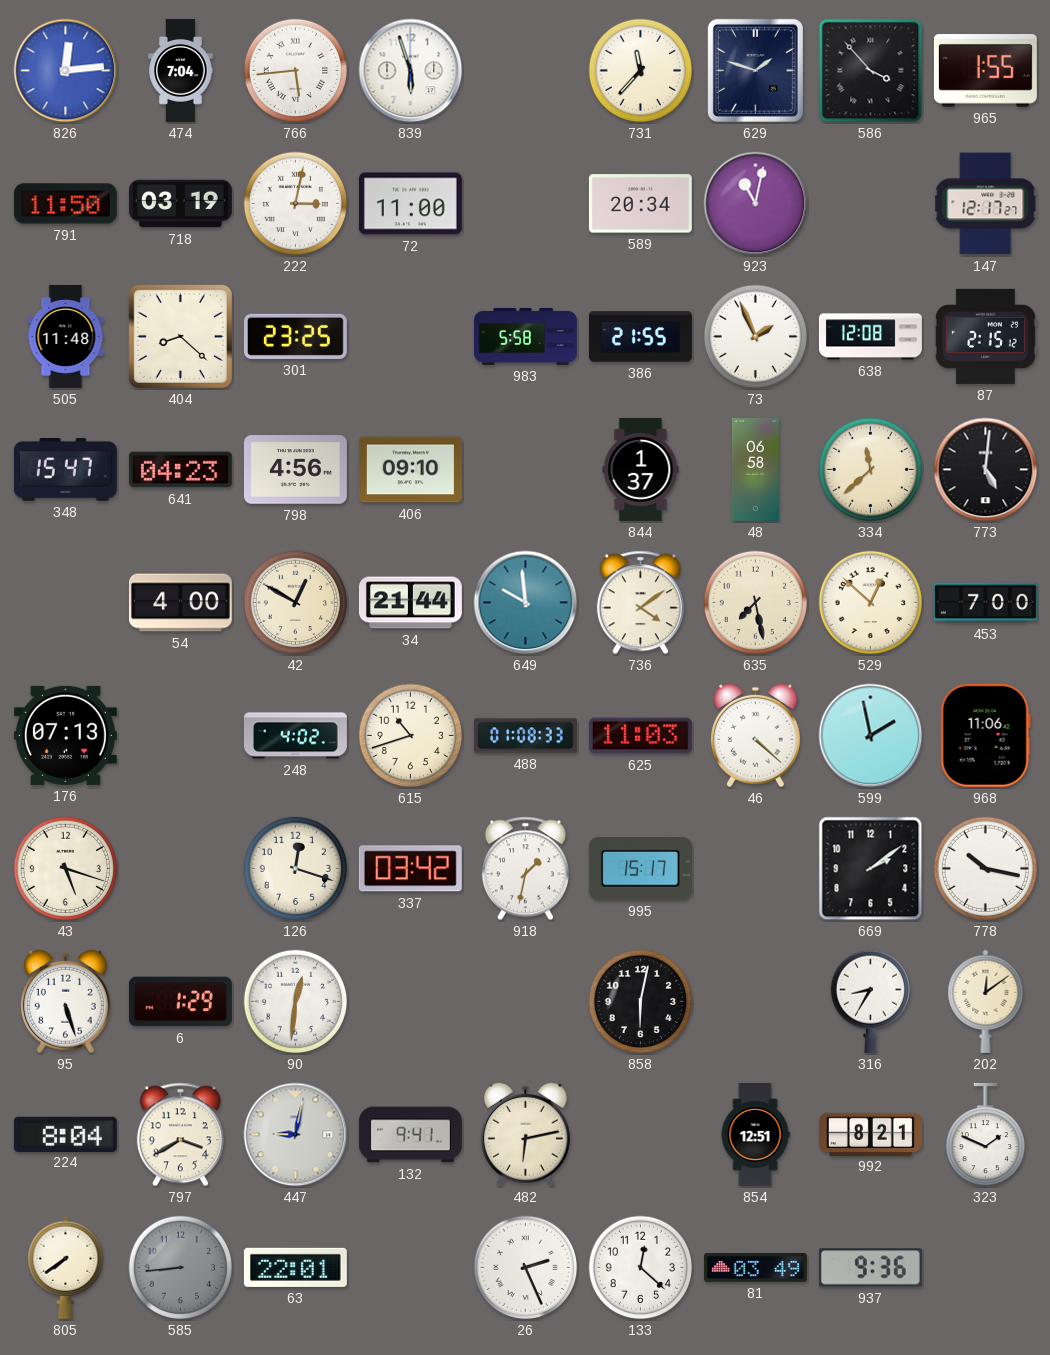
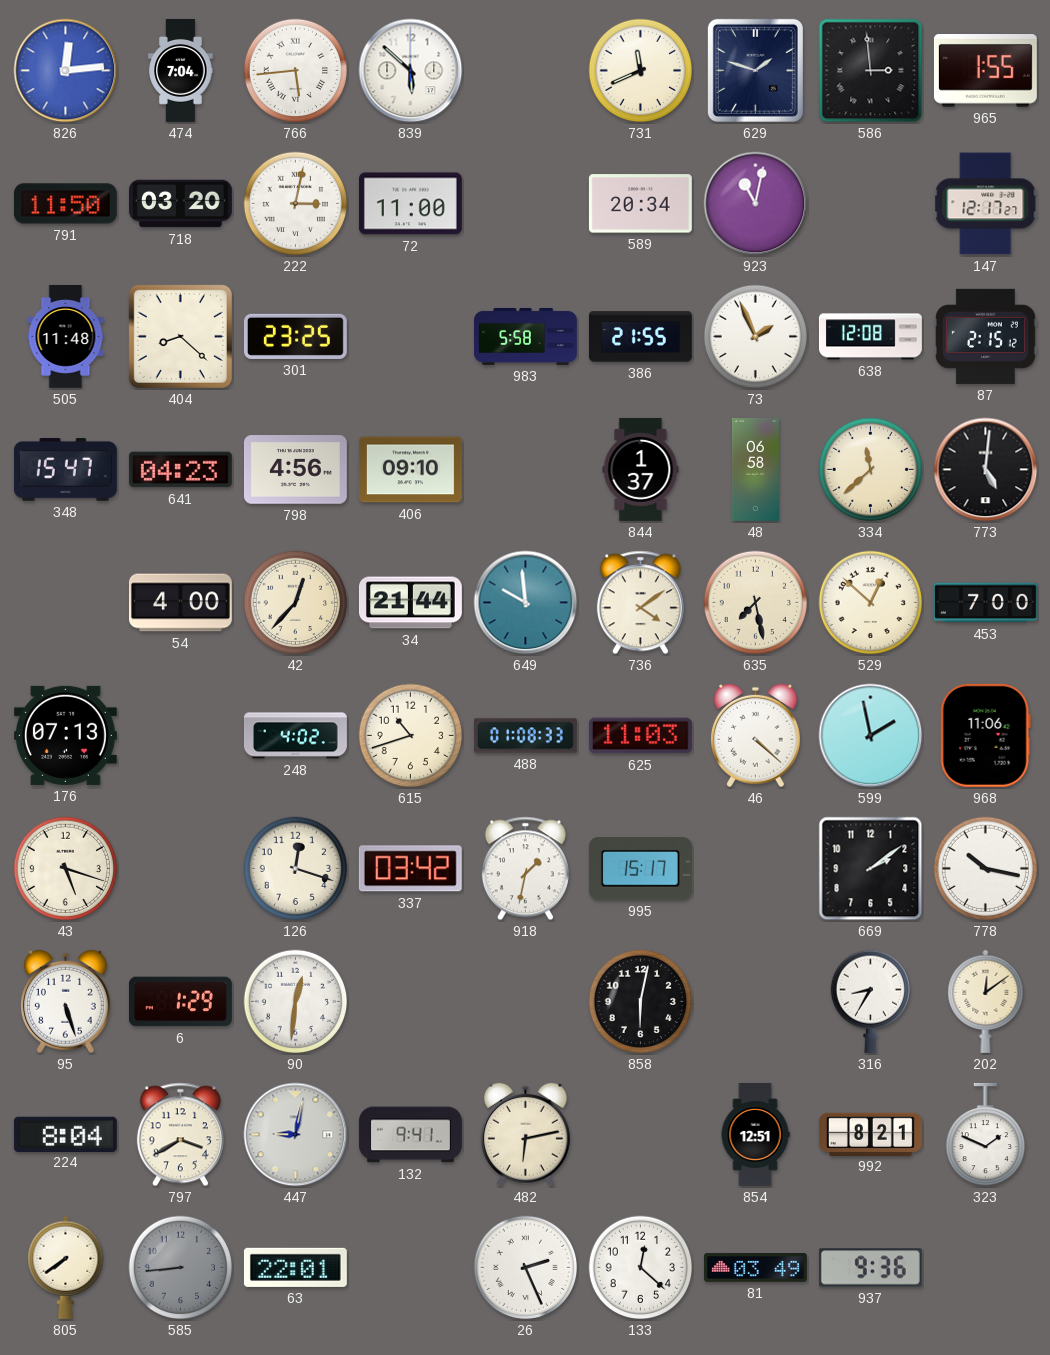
839: 5:57 -> 5:52
731: 11:37 -> 11:41
586: 3:53 -> 2:59
718: 03:19 -> 03:20
42: 12:50 -> 12:37
